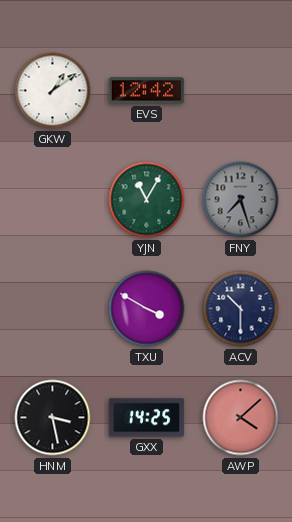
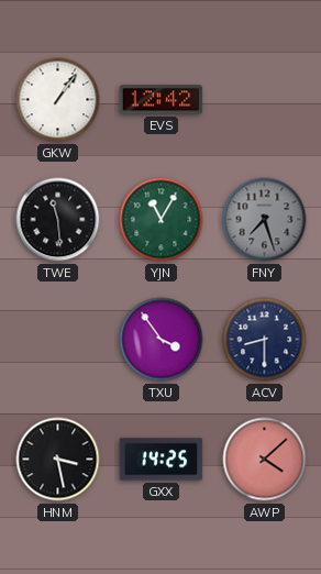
GKW: 1:09 -> 1:06
TWE: none -> 11:29
TXU: 3:50 -> 3:54
ACV: 10:30 -> 8:30
